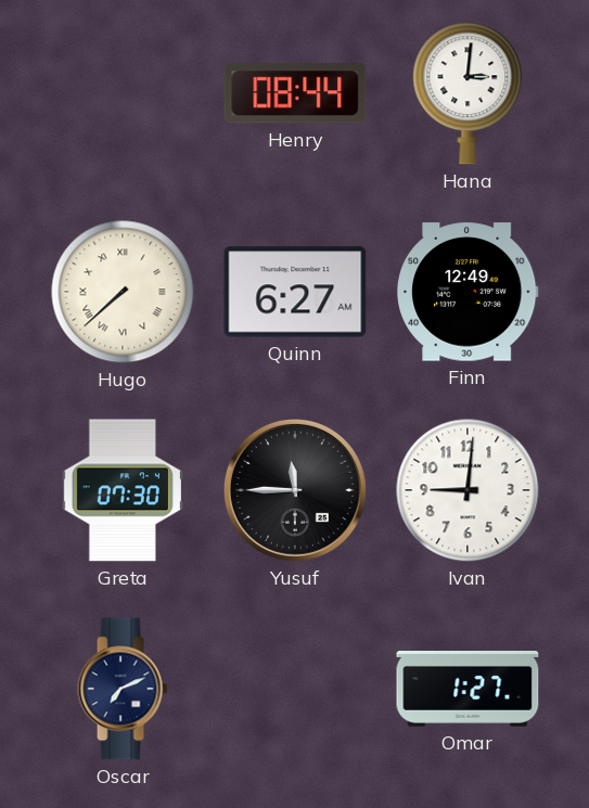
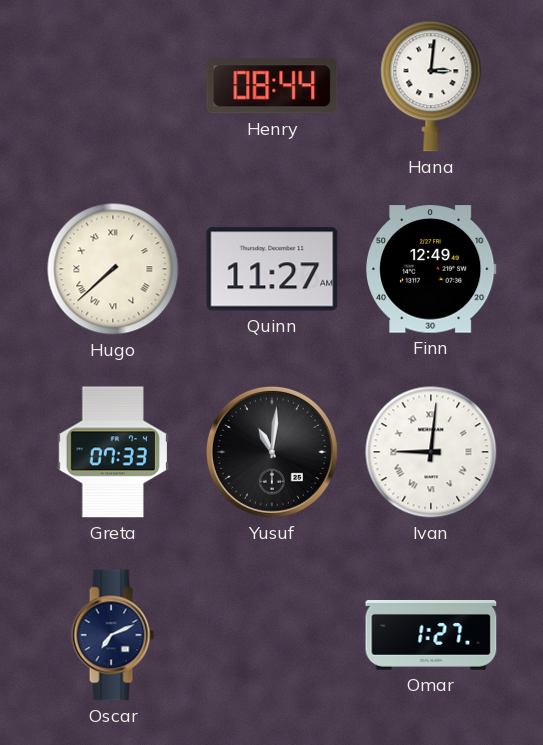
Quinn: 6:27 -> 11:27
Greta: 07:30 -> 07:33
Yusuf: 11:45 -> 11:01
Ivan numerals: Arabic -> Roman
